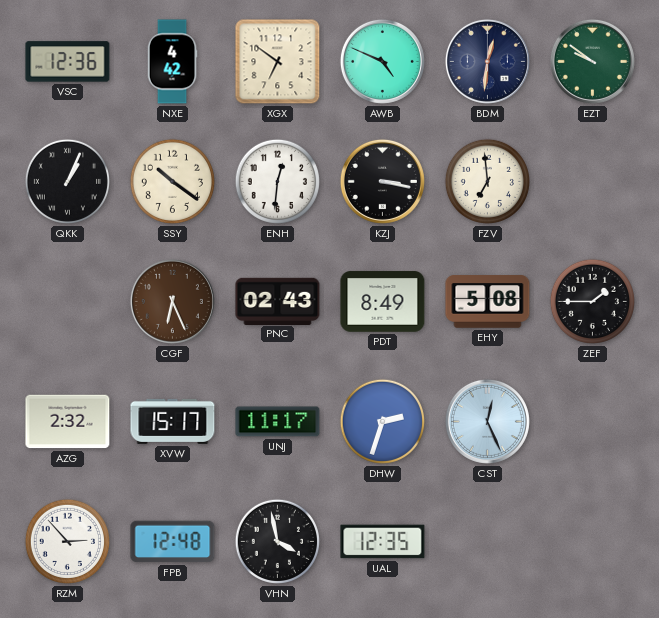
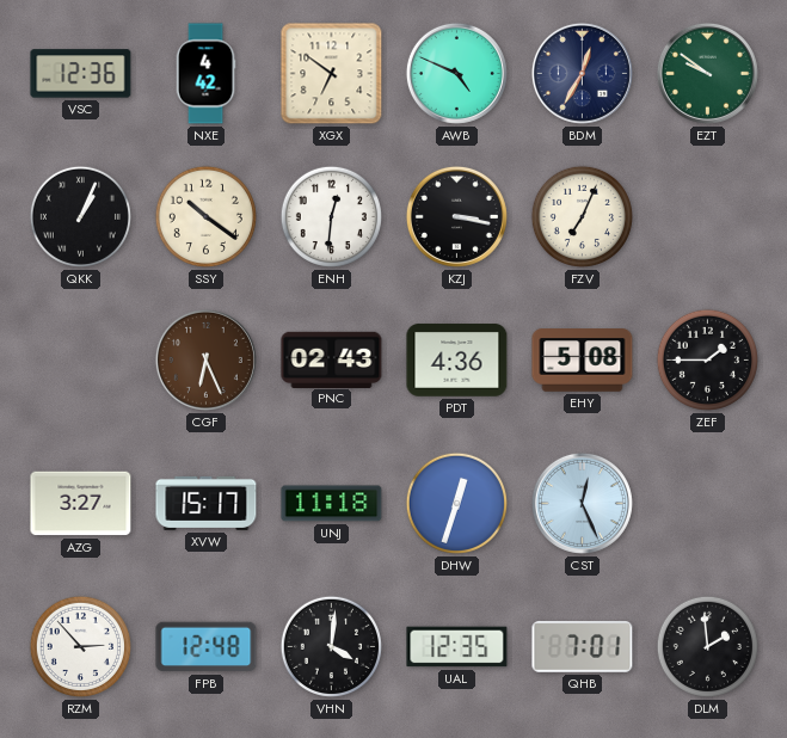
BDM: 12:31 -> 12:35
FZV: 6:59 -> 7:04
PDT: 8:49 -> 4:36
AZG: 2:32 -> 3:27
UNJ: 11:17 -> 11:18
DHW: 2:33 -> 12:33
VHN: 3:58 -> 4:01
QHB: none -> 7:01
DLM: none -> 1:59
